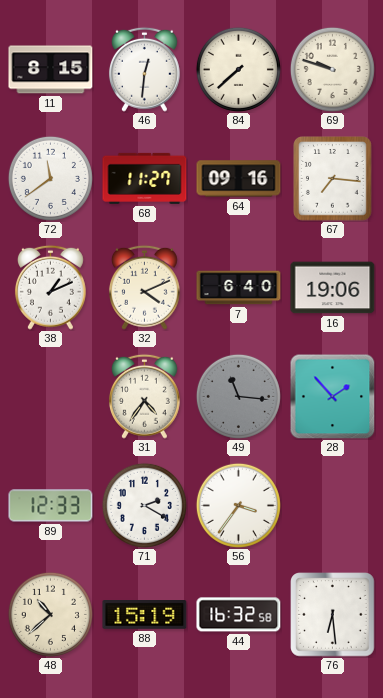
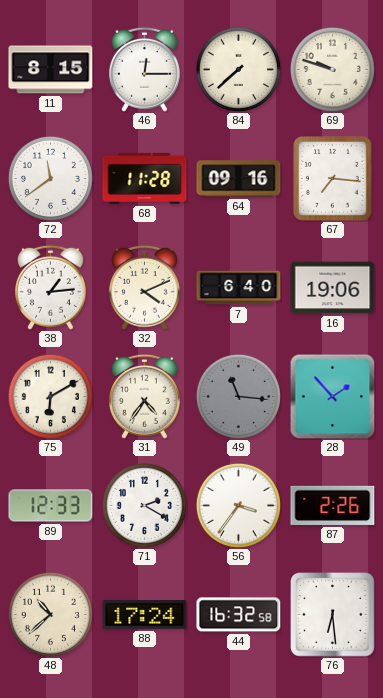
46: 12:31 -> 12:15
68: 11:27 -> 11:28
38: 1:11 -> 1:14
75: none -> 6:10
87: none -> 2:26
88: 15:19 -> 17:24
